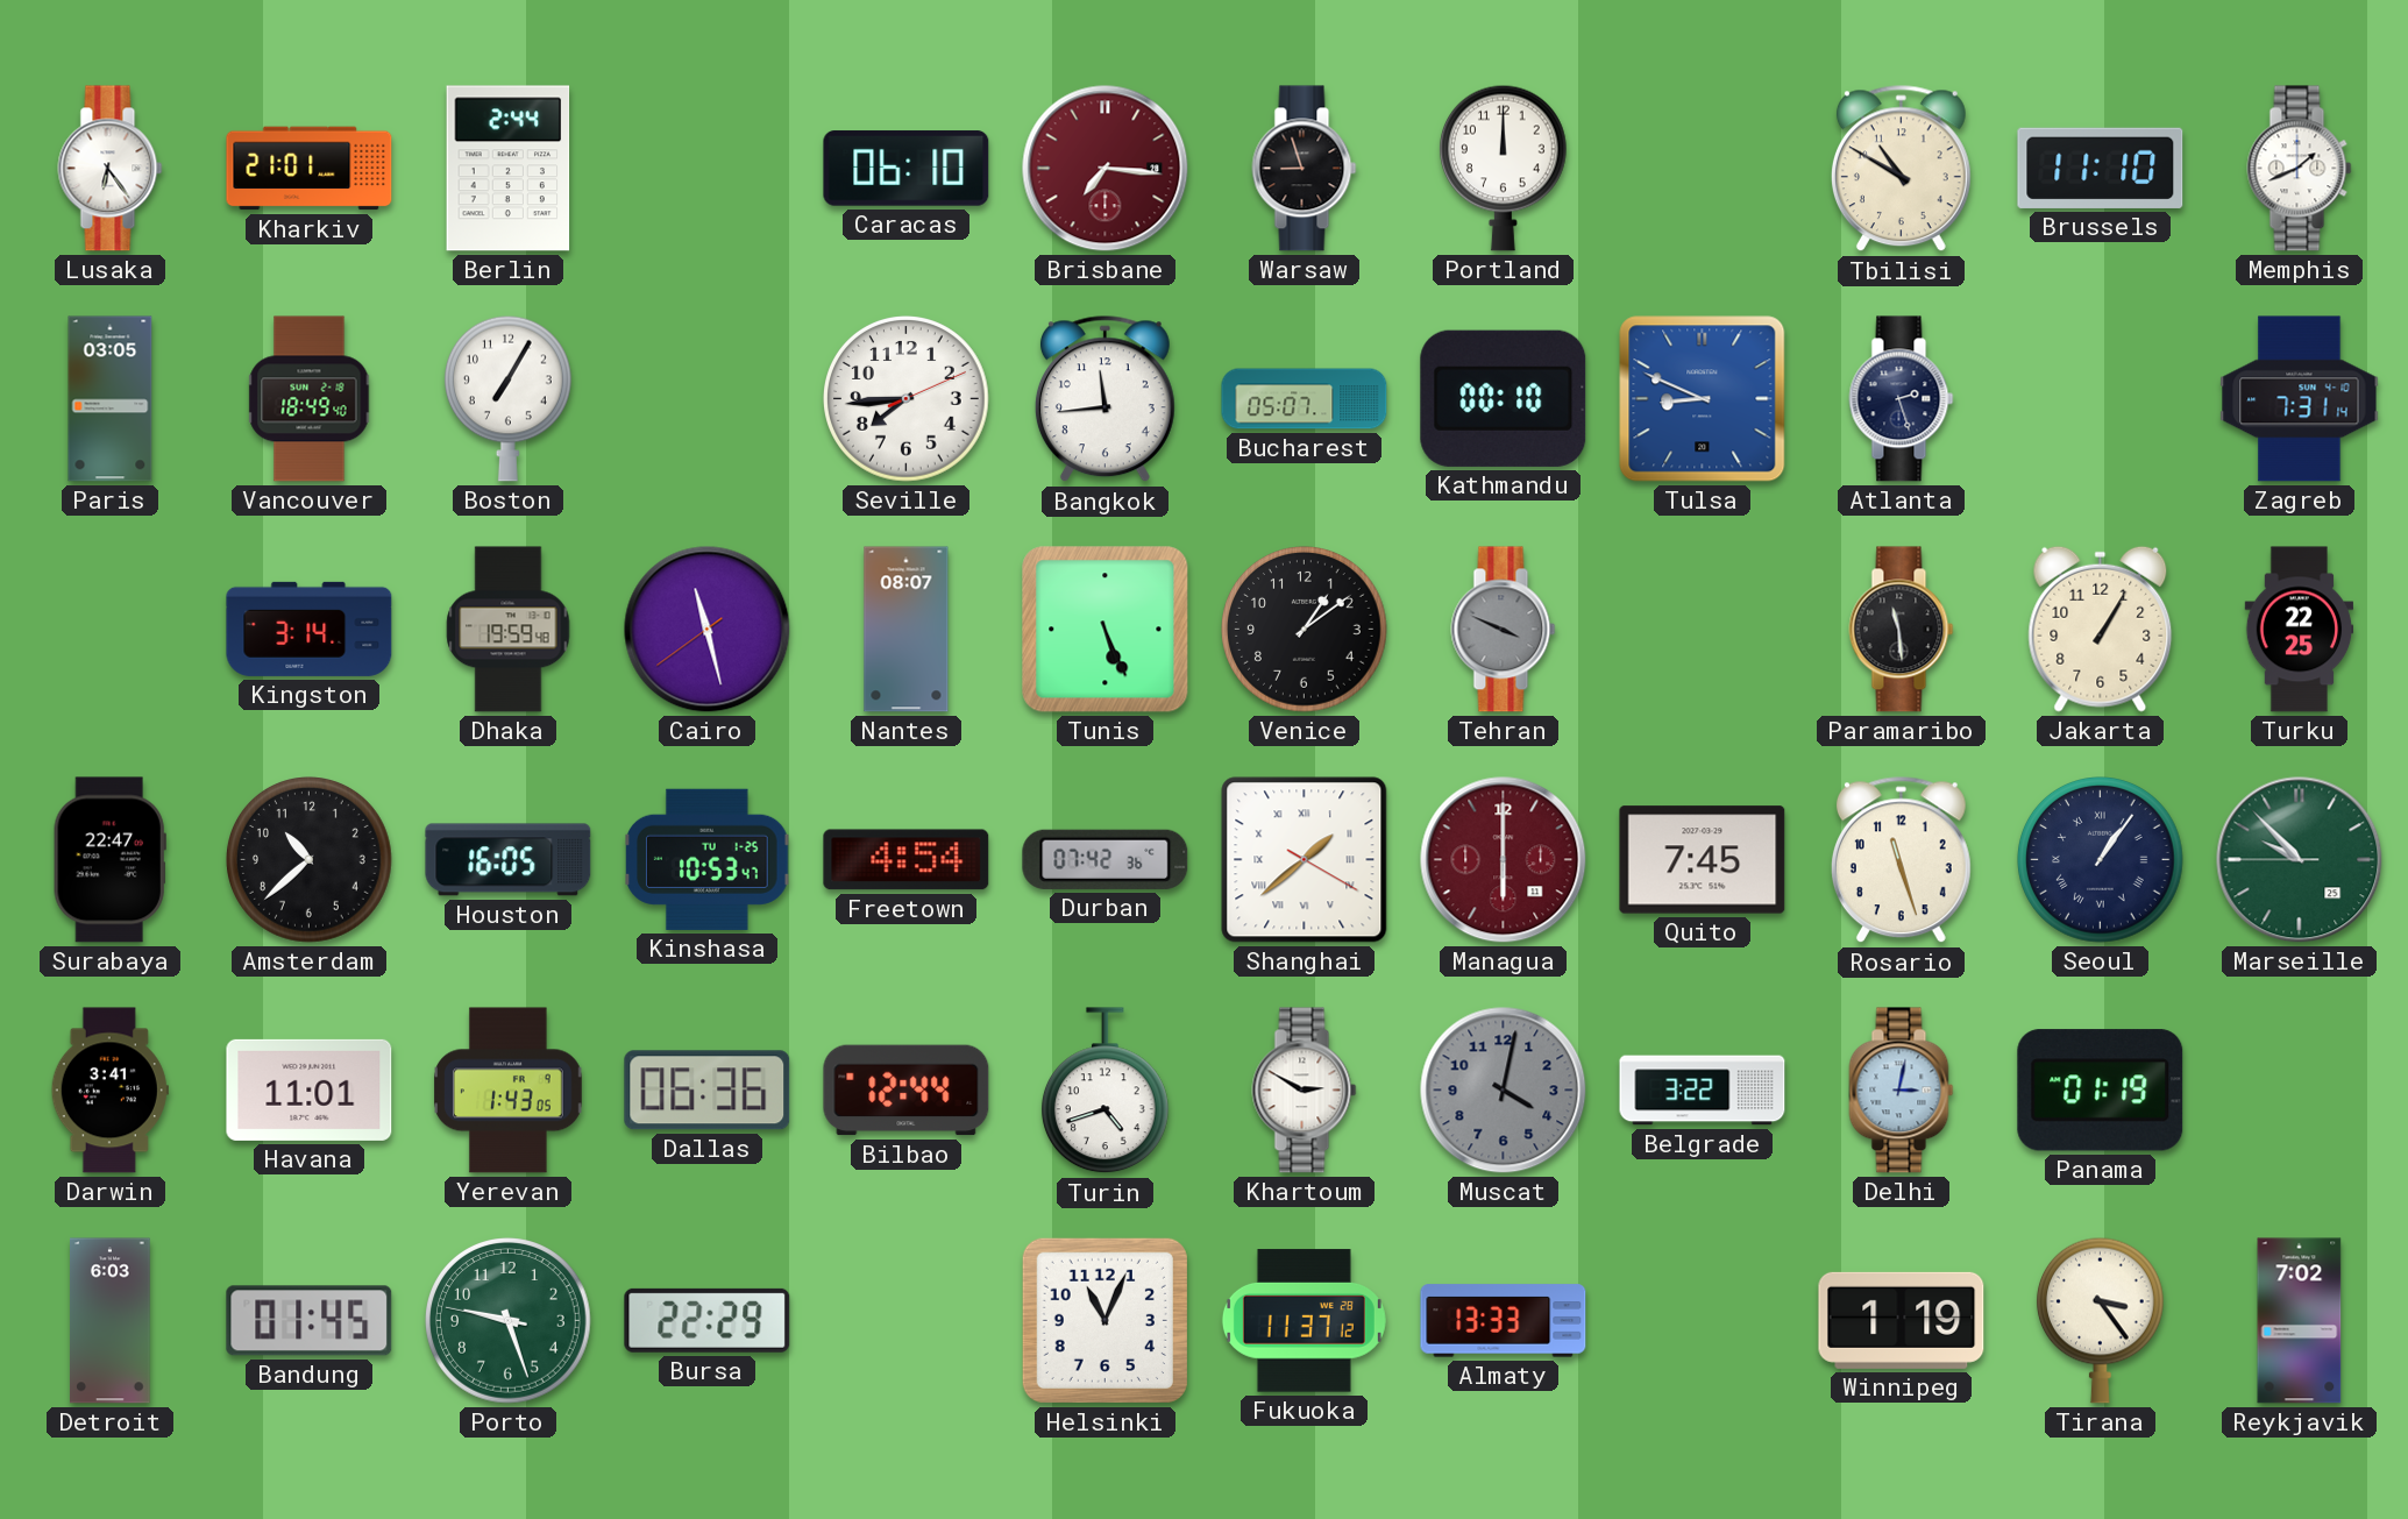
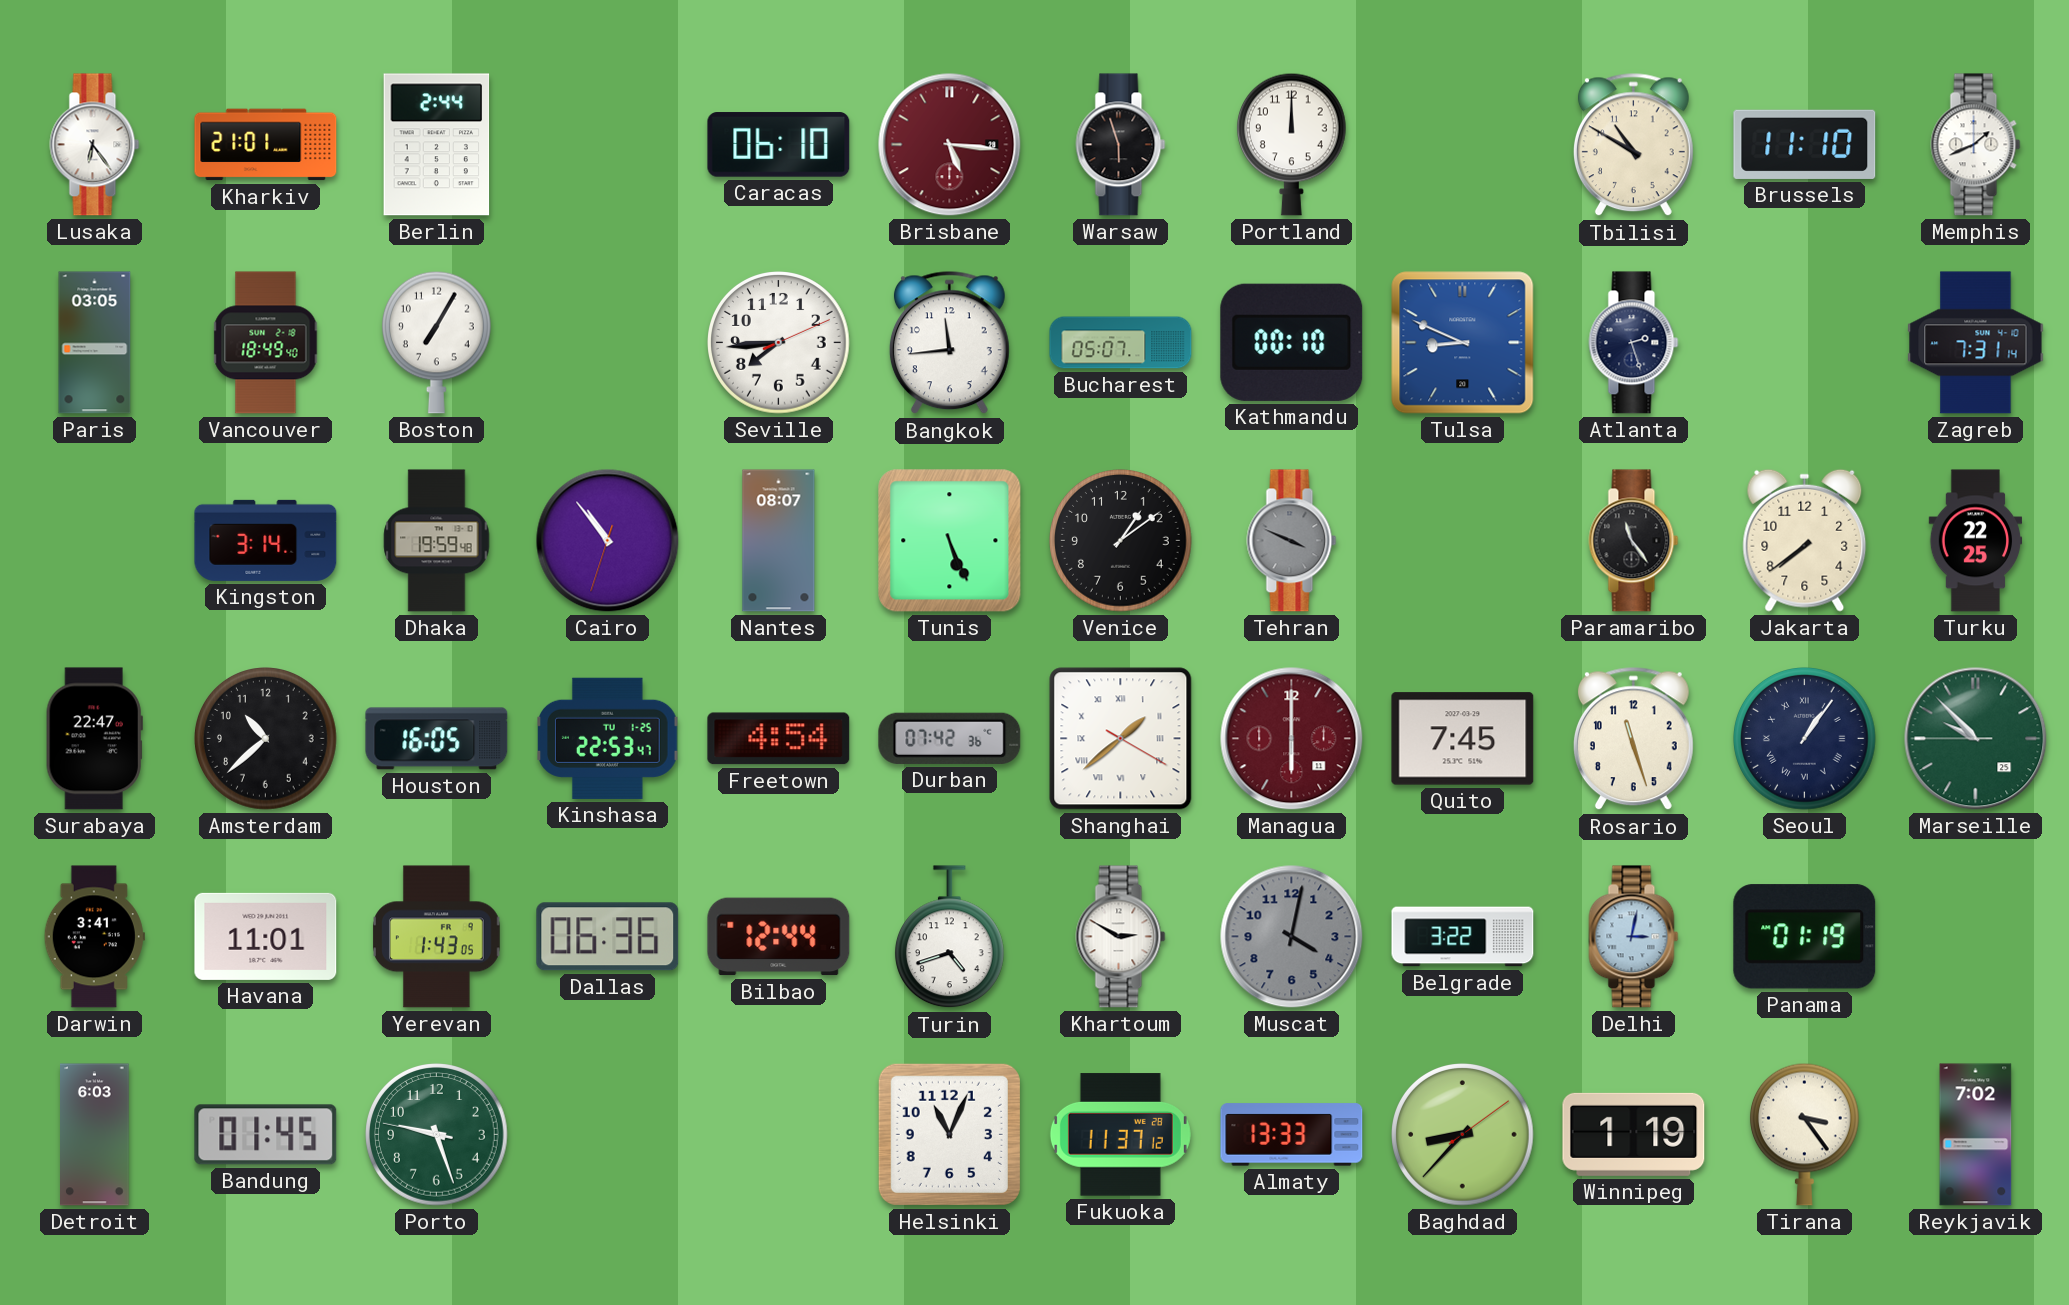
Brisbane: 7:16 -> 5:16
Warsaw: 8:57 -> 5:57
Cairo: 11:27 -> 10:53
Paramaribo: 11:29 -> 11:24
Jakarta: 1:05 -> 7:39
Kinshasa: 10:53 -> 22:53
Bursa: 22:29 -> none
Baghdad: none -> 8:37
